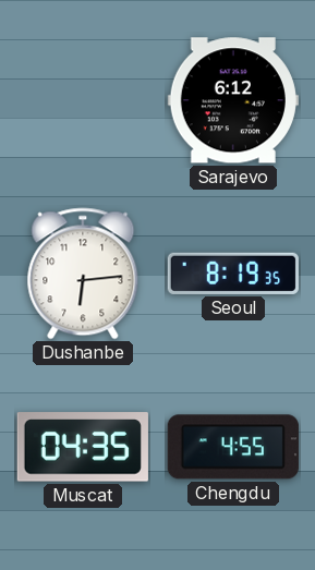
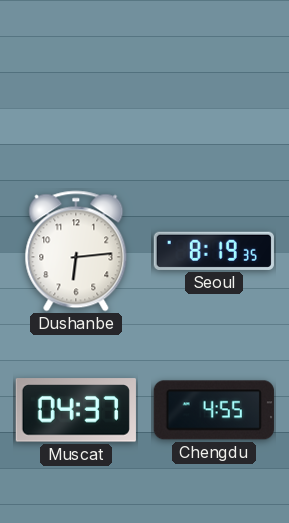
Sarajevo: 6:12 -> none
Muscat: 04:35 -> 04:37
